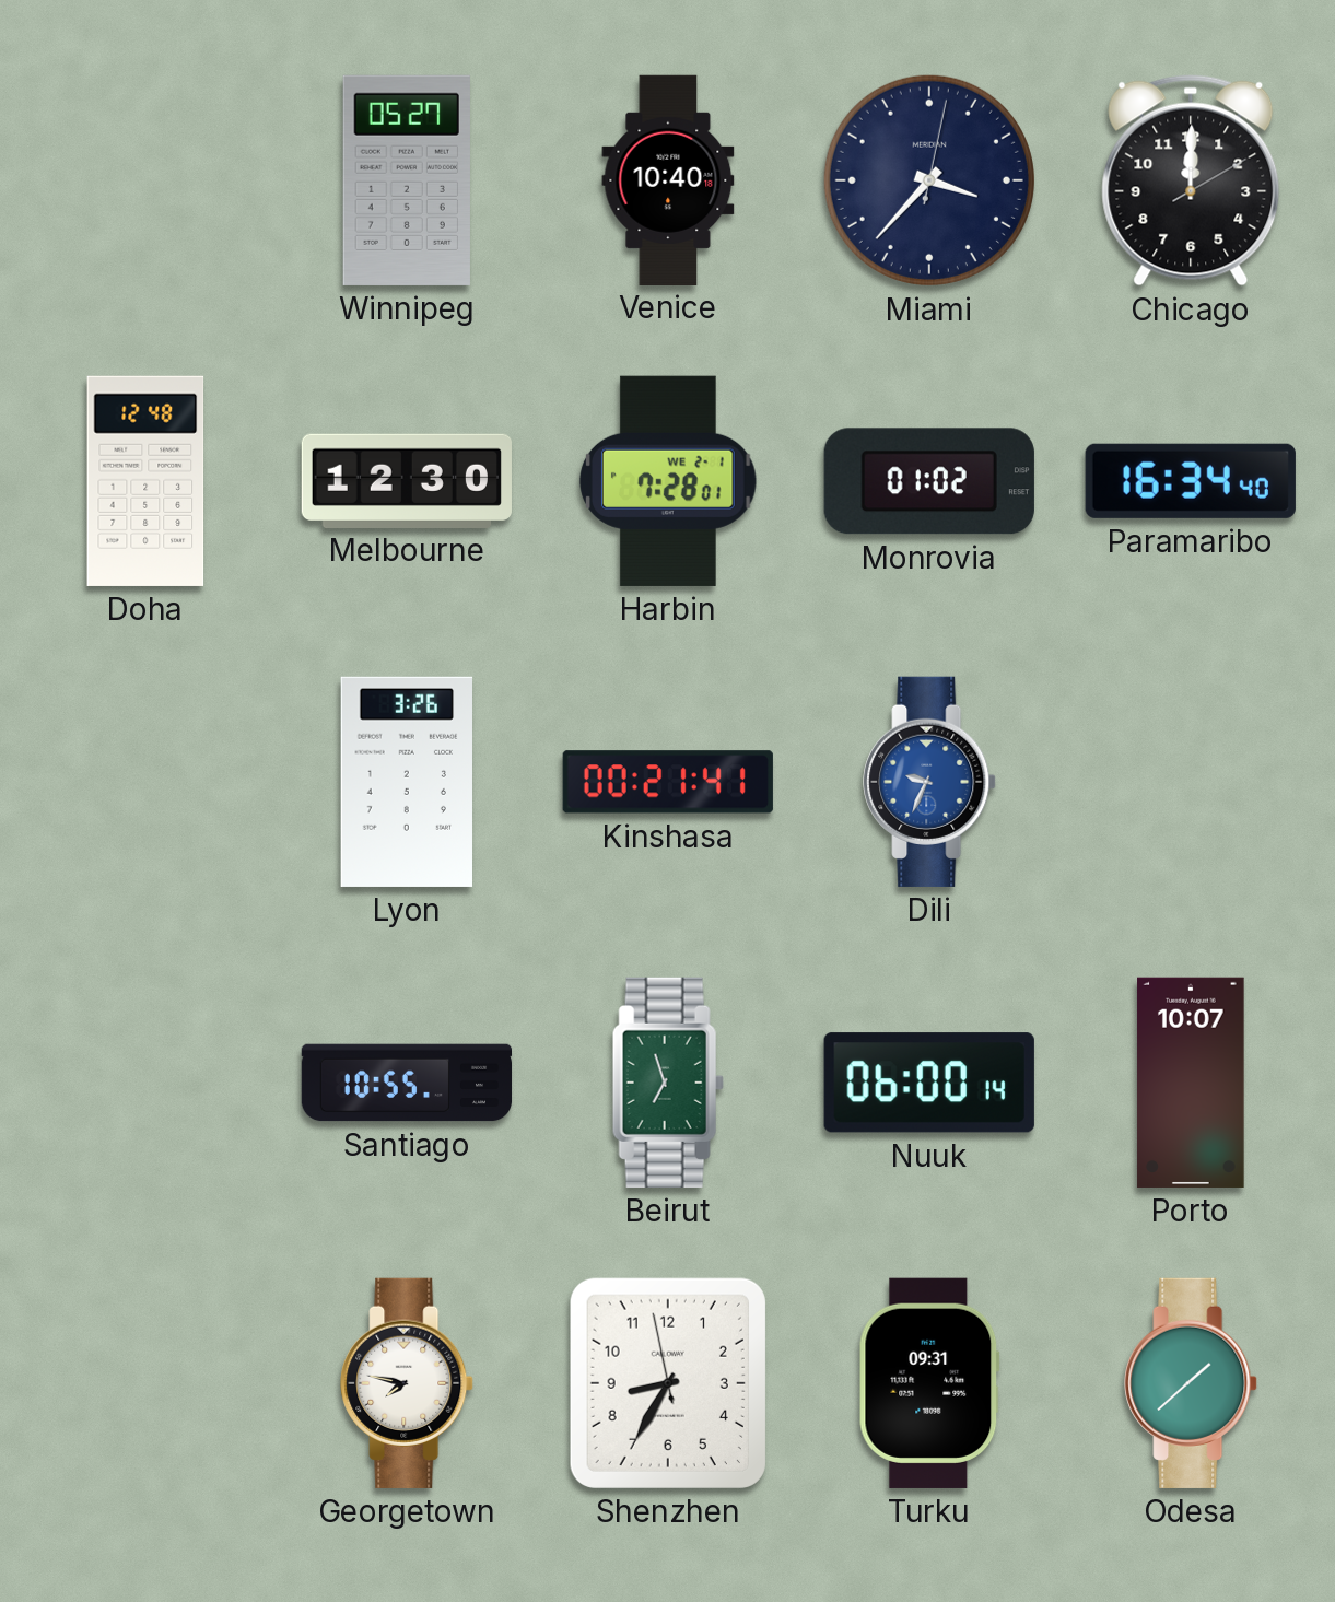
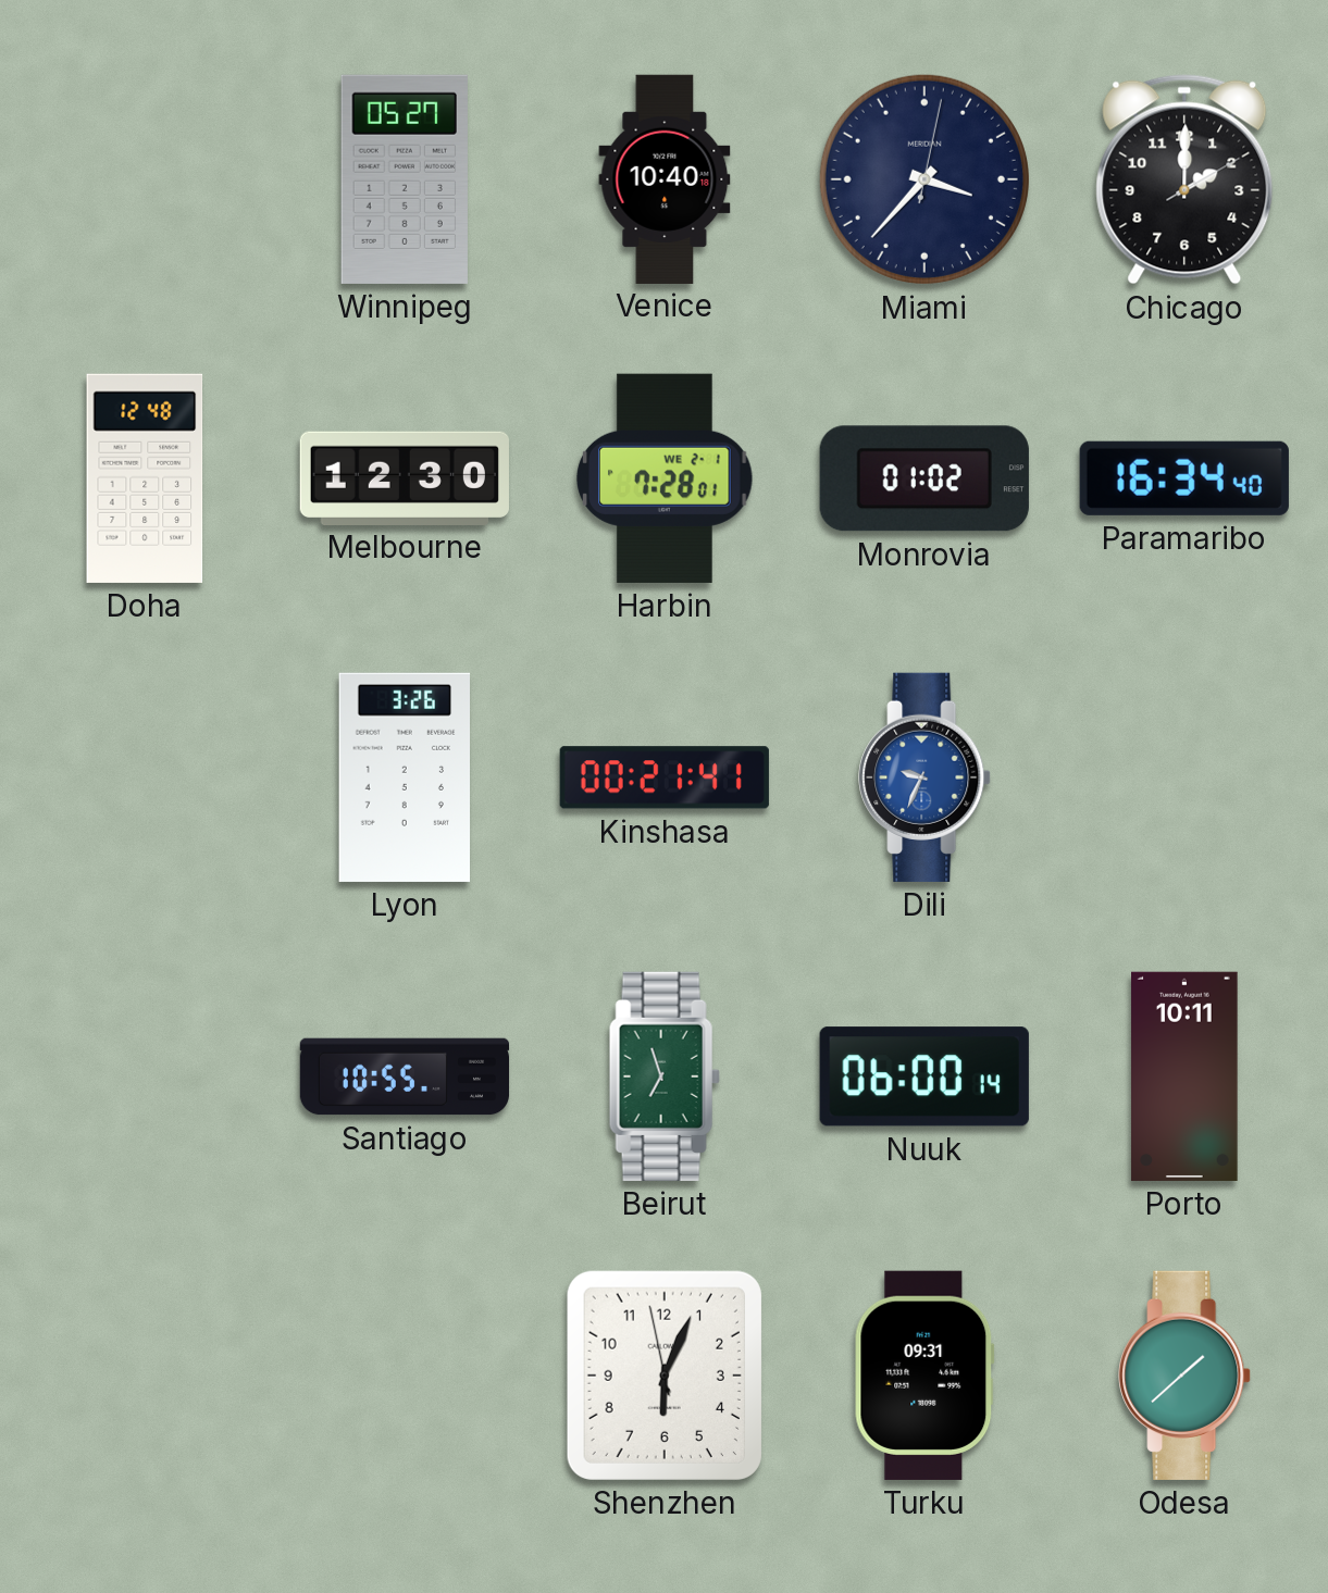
Chicago: 12:00 -> 2:00
Porto: 10:07 -> 10:11
Georgetown: 7:47 -> none
Shenzhen: 8:34 -> 6:03
